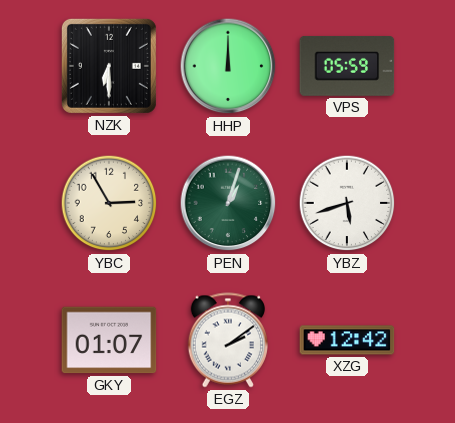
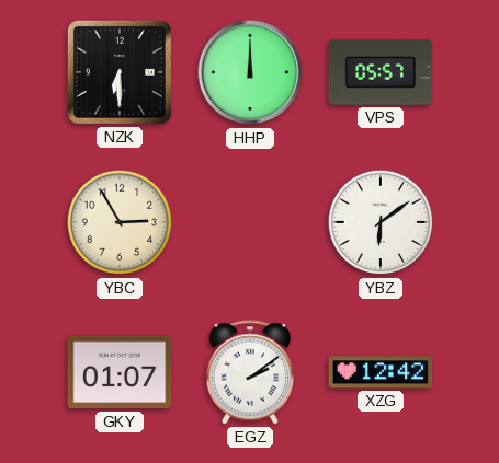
VPS: 05:59 -> 05:57
PEN: 1:03 -> none
YBZ: 5:42 -> 6:09
